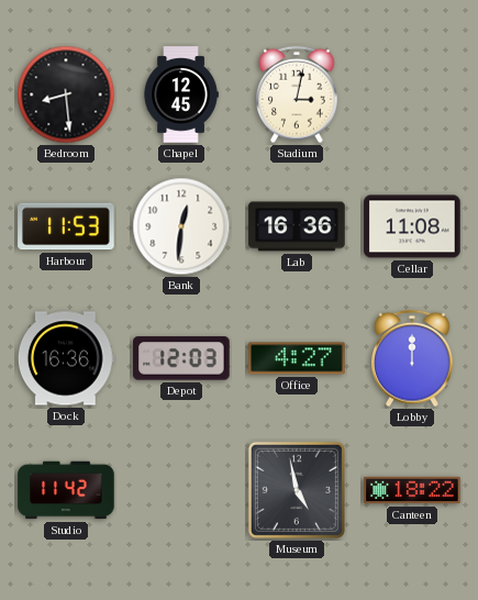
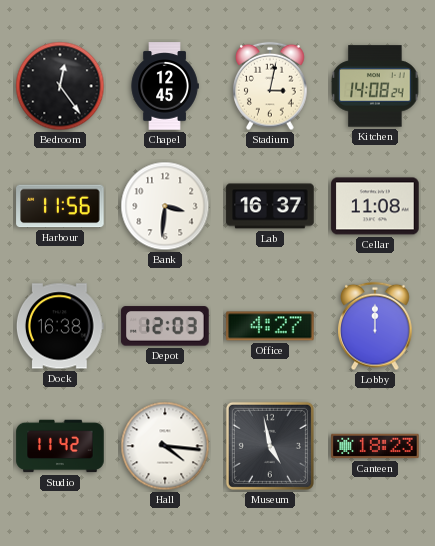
Bedroom: 8:29 -> 12:24
Kitchen: none -> 14:08
Harbour: 11:53 -> 11:56
Bank: 12:31 -> 3:31
Lab: 16:36 -> 16:37
Dock: 16:36 -> 16:38
Hall: none -> 4:16
Canteen: 18:22 -> 18:23
